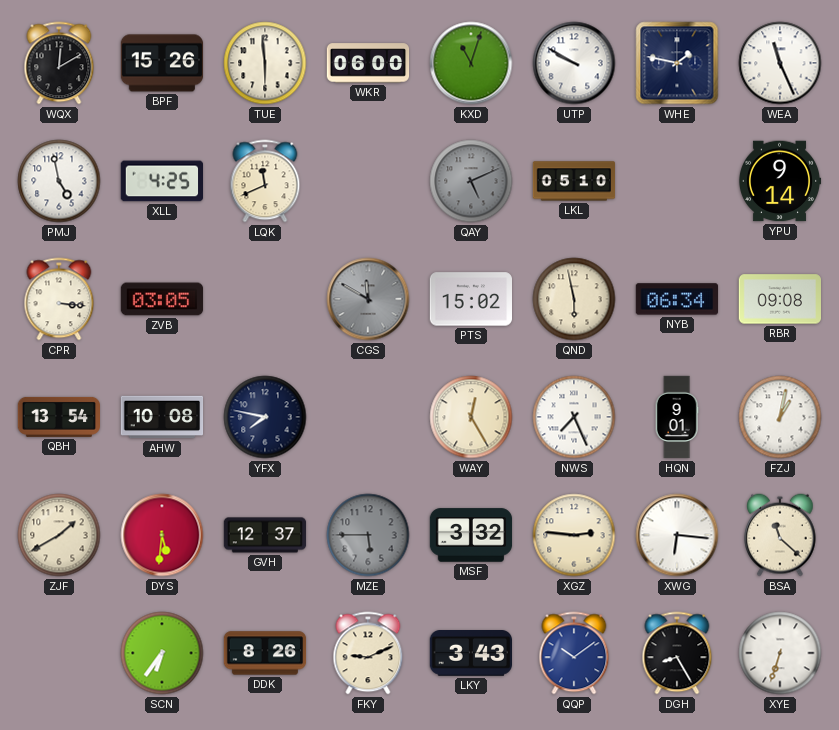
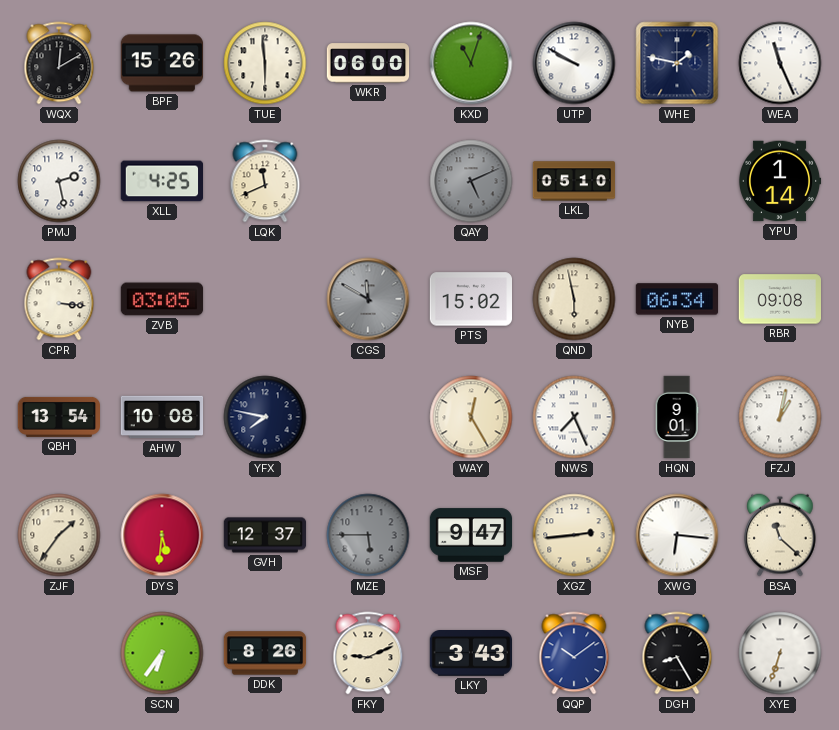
PMJ: 4:58 -> 2:28
YPU: 9:14 -> 1:14
ZJF: 1:40 -> 1:36
MSF: 3:32 -> 9:47
XGZ: 2:46 -> 2:44
